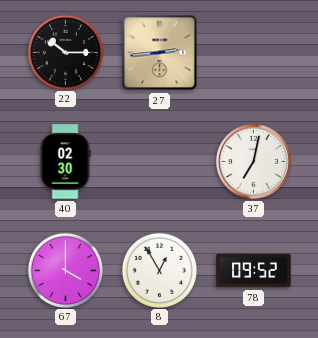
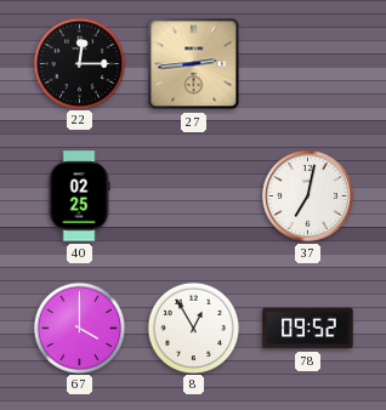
22: 10:15 -> 12:15
40: 02:30 -> 02:25
